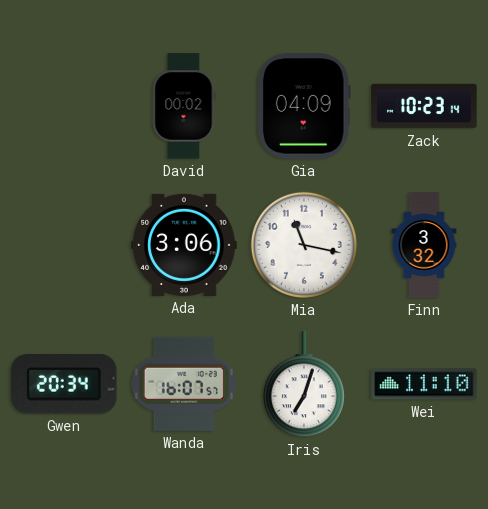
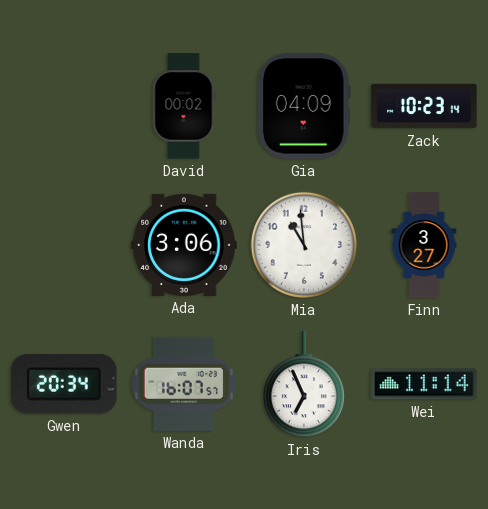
Mia: 11:17 -> 10:59
Finn: 3:32 -> 3:27
Iris: 7:03 -> 6:56
Wei: 11:10 -> 11:14
